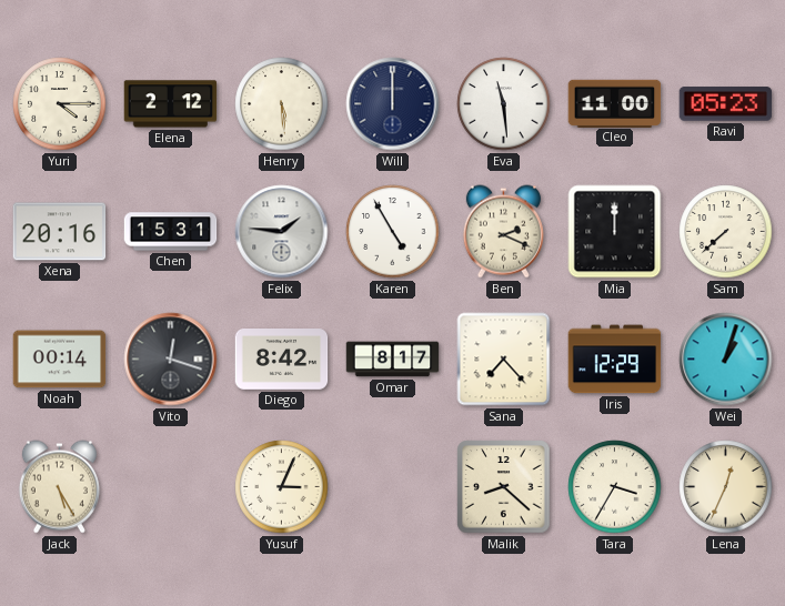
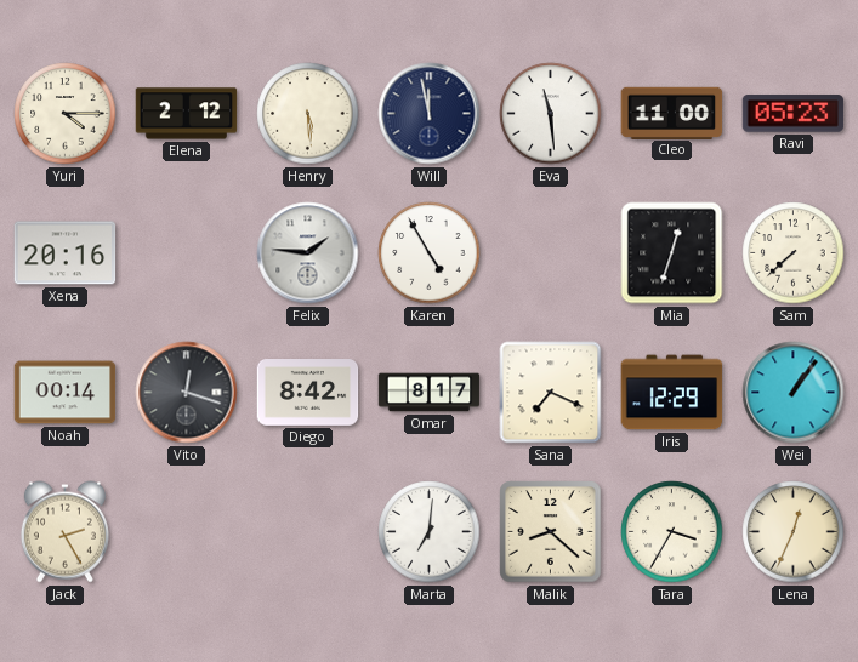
Will: 12:00 -> 11:58
Chen: 15:31 -> none
Ben: 2:19 -> none
Mia: 12:00 -> 12:33
Sana: 7:23 -> 7:19
Wei: 1:03 -> 1:06
Jack: 5:25 -> 2:25
Yusuf: 3:04 -> none
Marta: none -> 7:01
